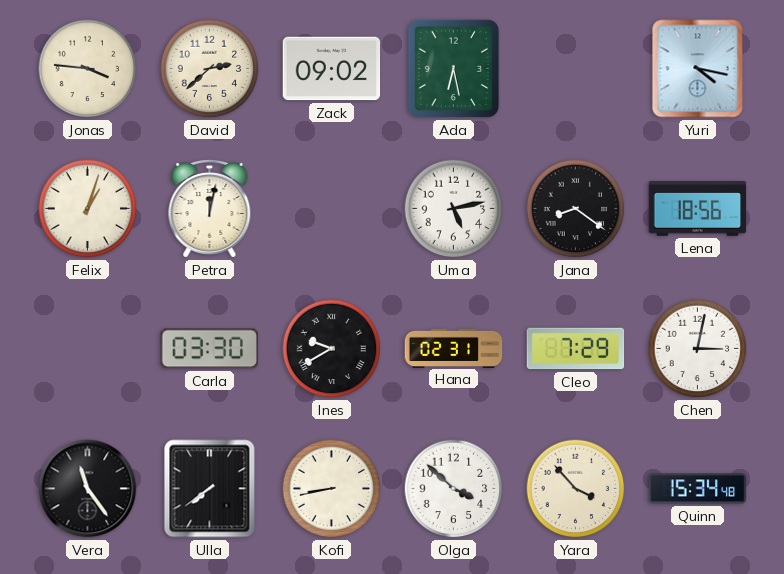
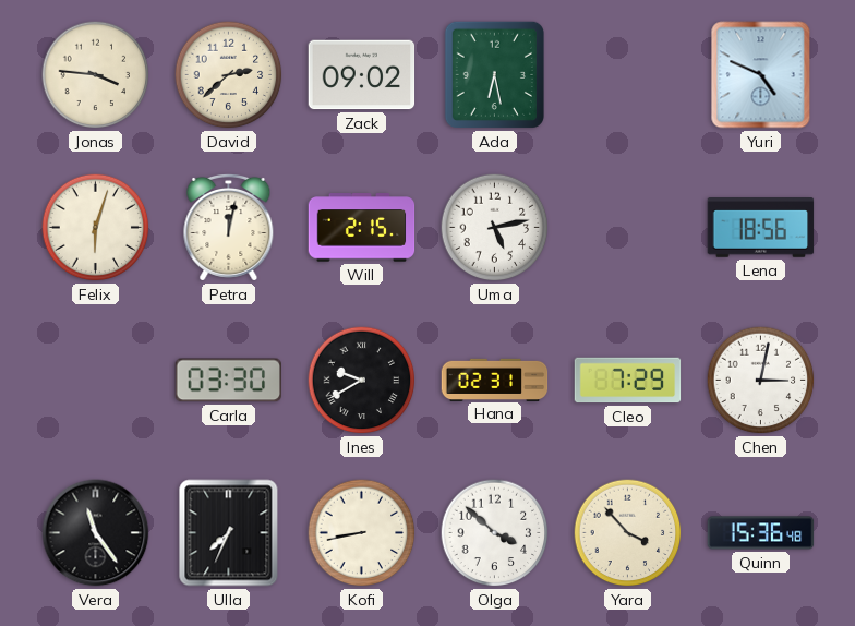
Yuri: 4:17 -> 4:49
Felix: 1:03 -> 6:03
Will: none -> 2:15
Jana: 8:21 -> none
Ulla: 7:39 -> 7:34
Quinn: 15:34 -> 15:36
